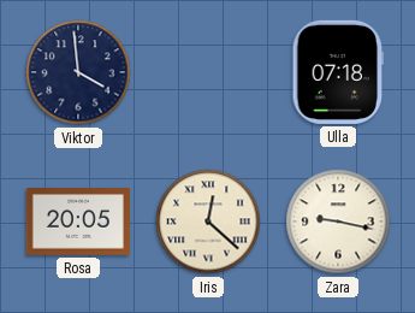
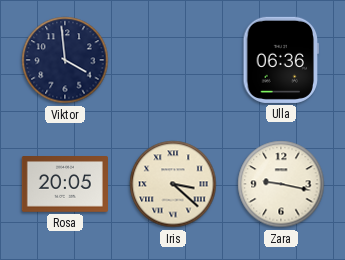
Ulla: 07:18 -> 06:36
Iris: 12:22 -> 3:22
